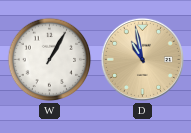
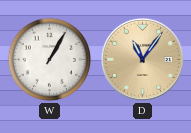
D: 10:58 -> 11:06
